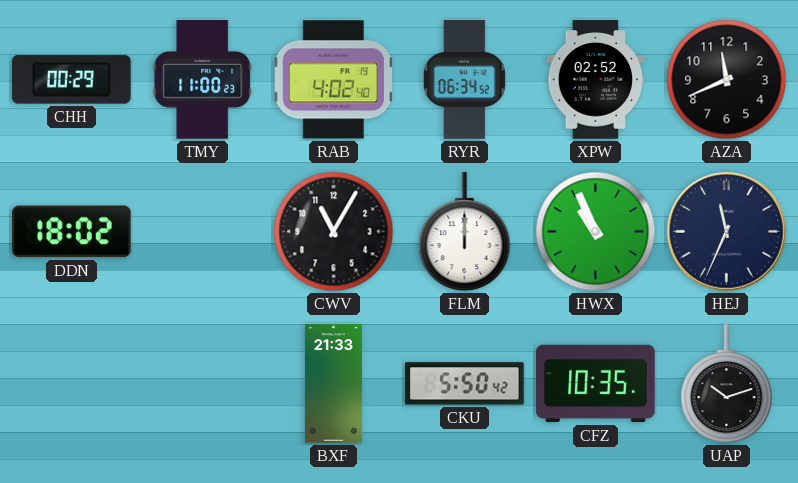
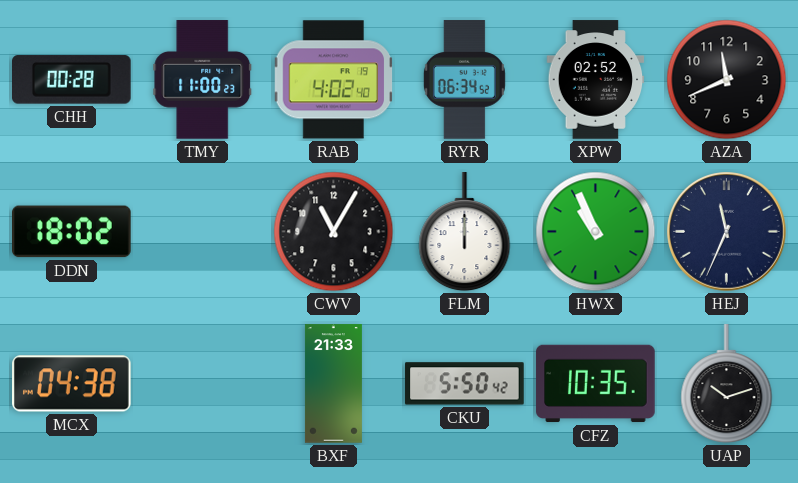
CHH: 00:29 -> 00:28
MCX: none -> 04:38
